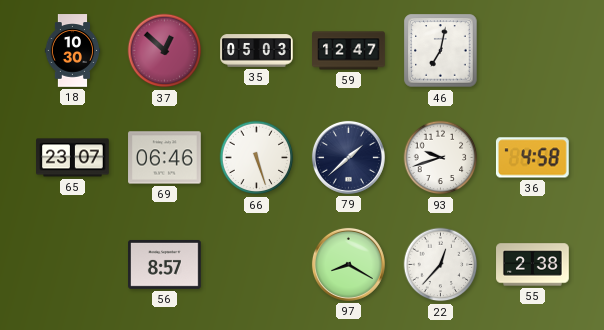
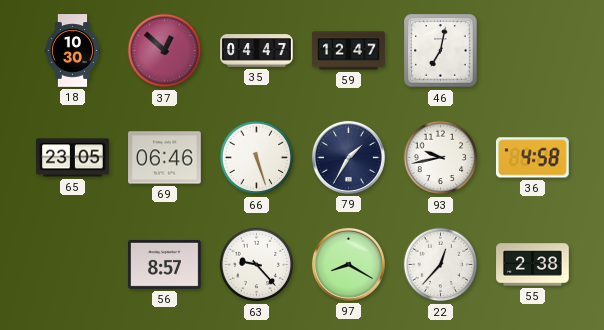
35: 05:03 -> 04:47
65: 23:07 -> 23:05
79: 1:38 -> 1:35
93: 9:42 -> 9:43
63: none -> 9:23
